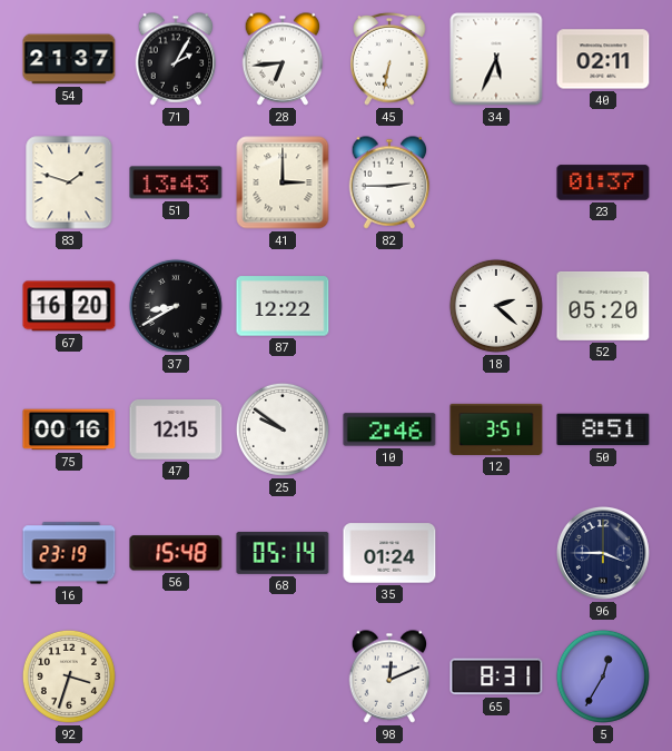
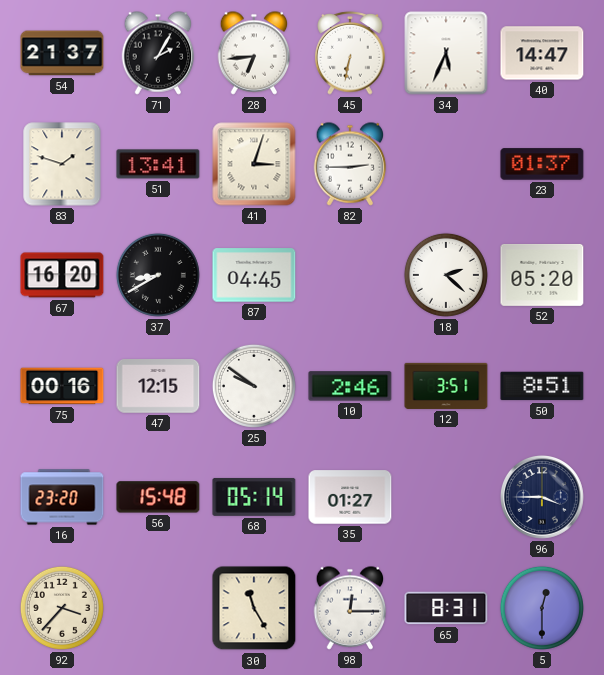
40: 02:11 -> 14:47
51: 13:43 -> 13:41
41: 3:00 -> 3:03
87: 12:22 -> 04:45
16: 23:19 -> 23:20
35: 01:24 -> 01:27
92: 3:33 -> 3:37
30: none -> 11:25
98: 12:11 -> 12:15
5: 12:35 -> 12:30
